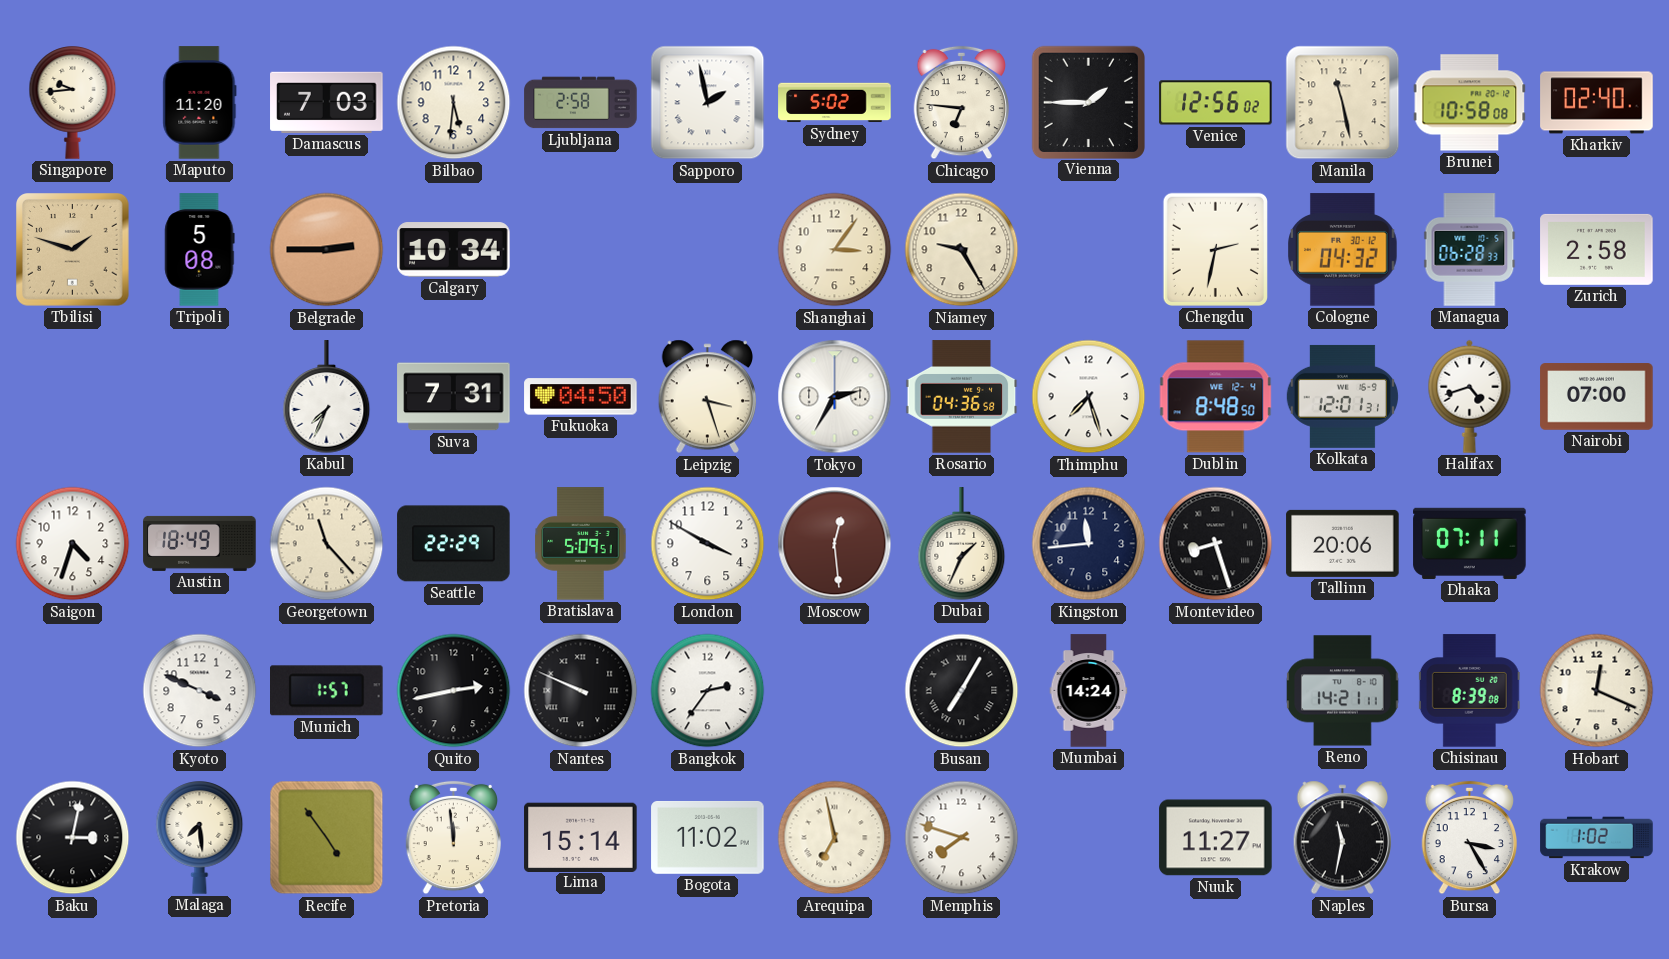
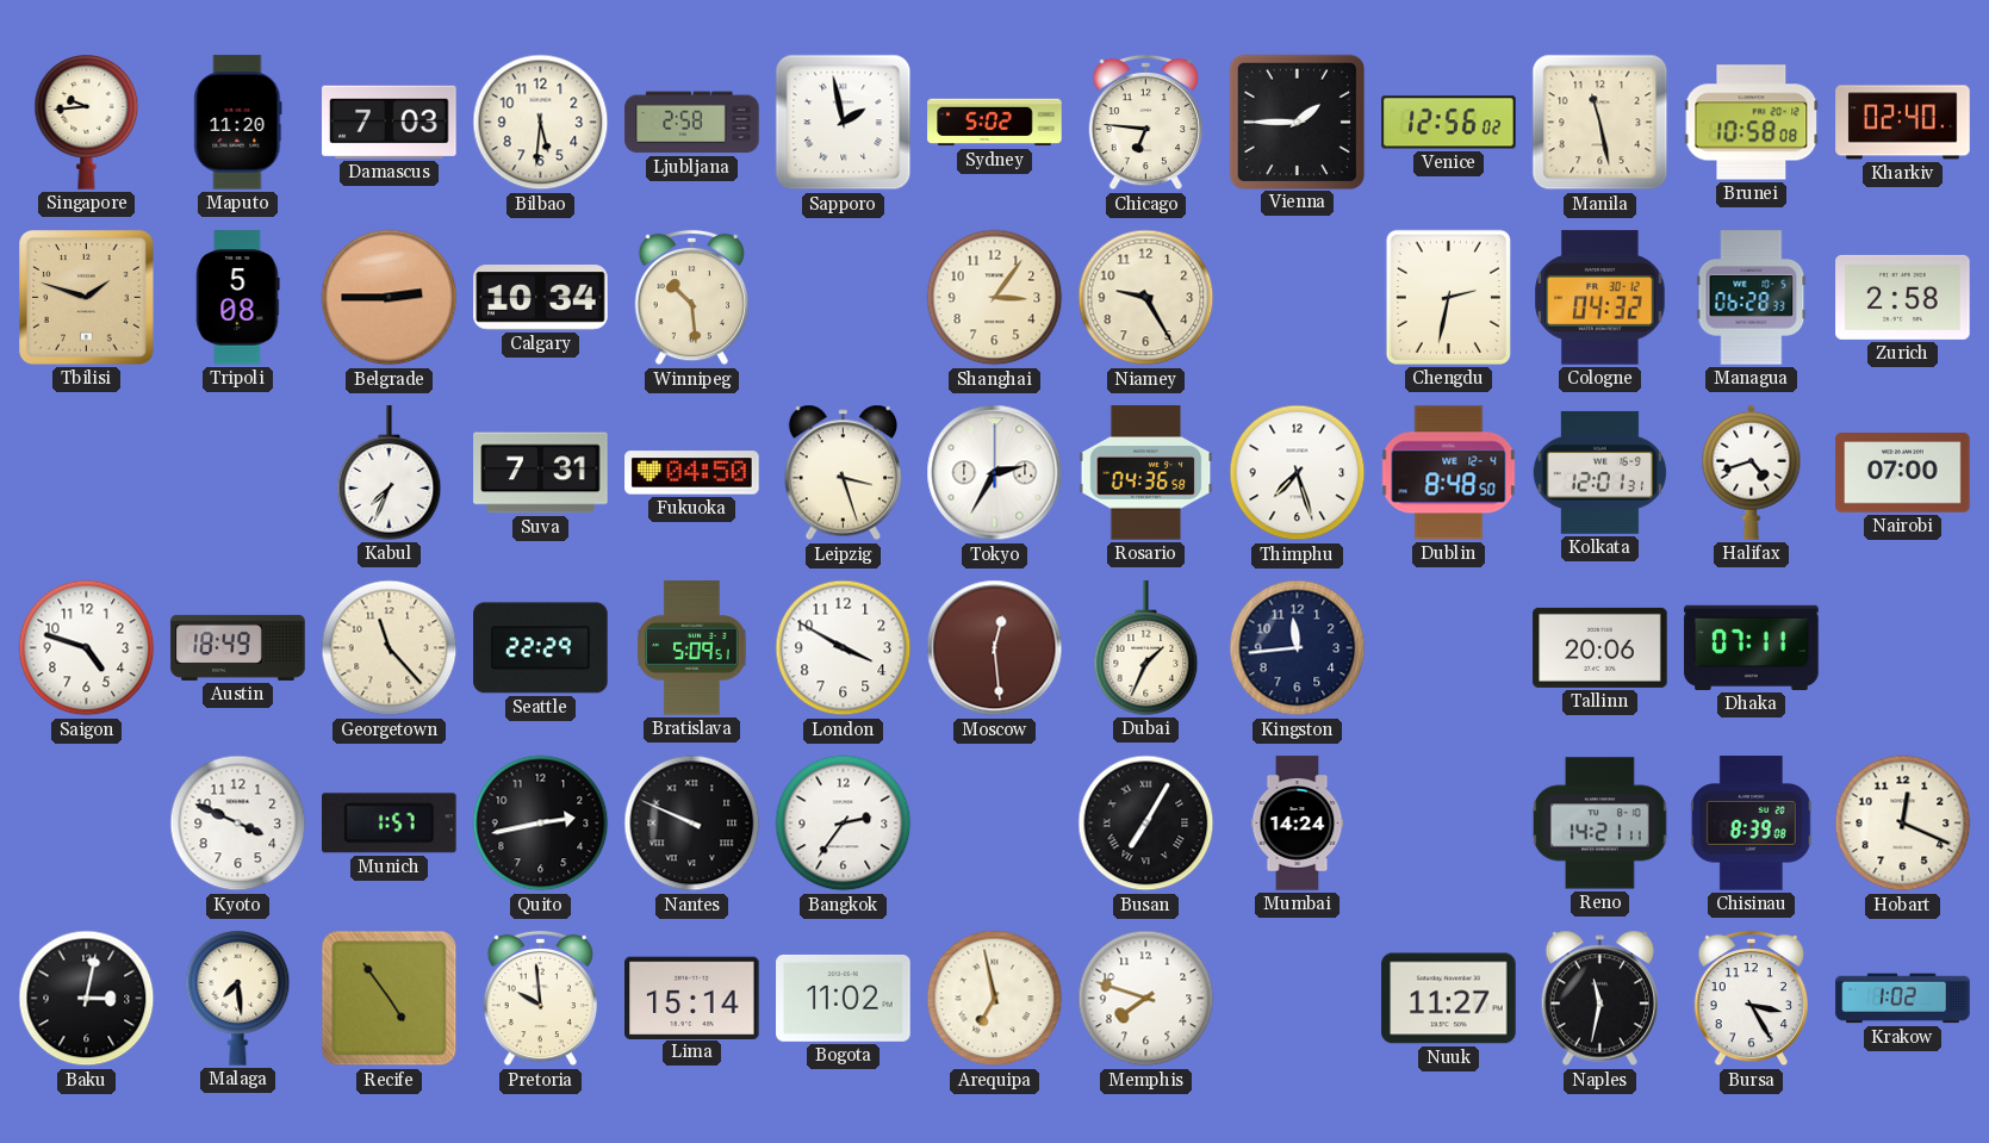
Winnipeg: none -> 10:29
Saigon: 4:33 -> 4:48
Montevideo: 8:27 -> none
Pretoria: 11:59 -> 9:59
